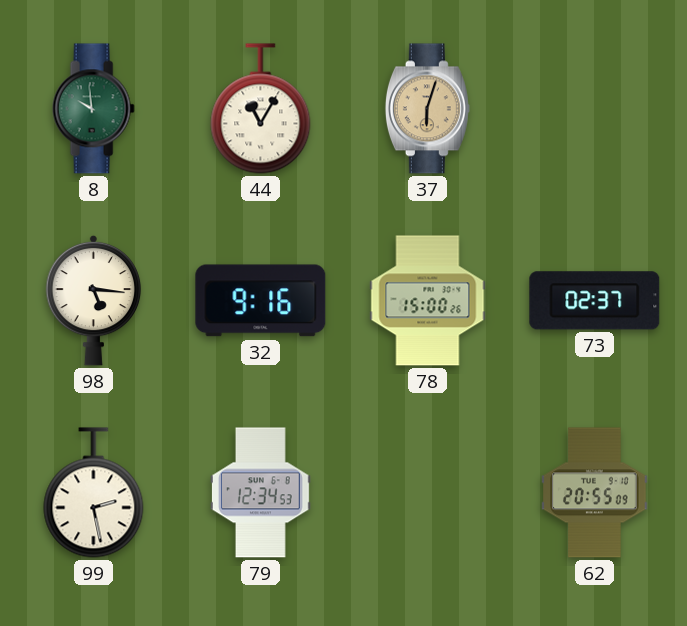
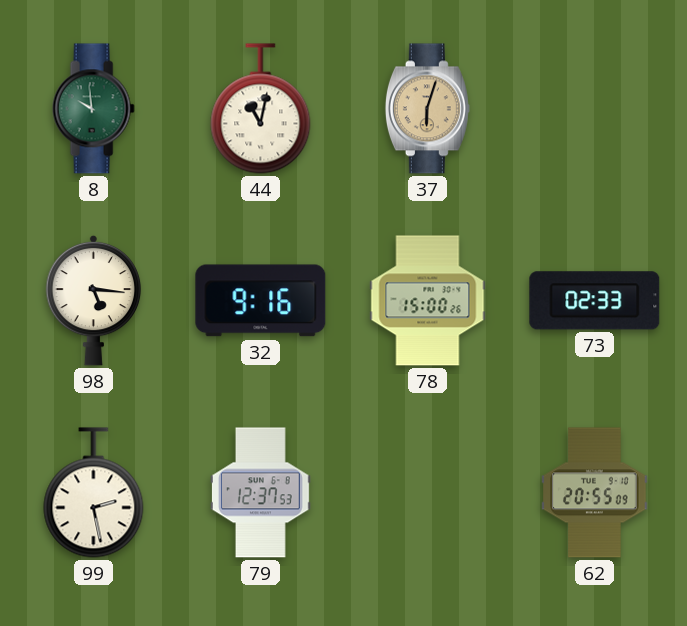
44: 11:05 -> 11:02
73: 02:37 -> 02:33
79: 12:34 -> 12:37
